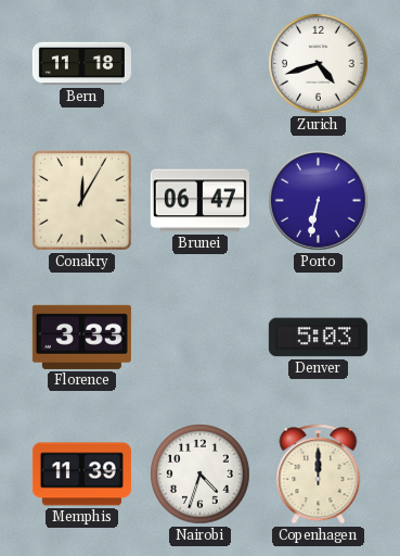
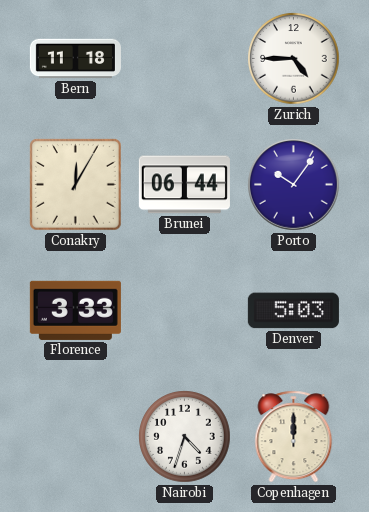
Zurich: 4:42 -> 4:45
Brunei: 06:47 -> 06:44
Porto: 6:32 -> 10:06
Memphis: 11:39 -> none
